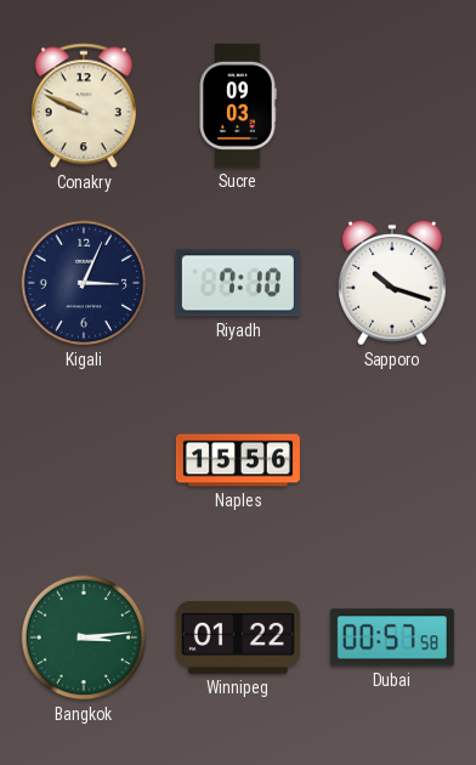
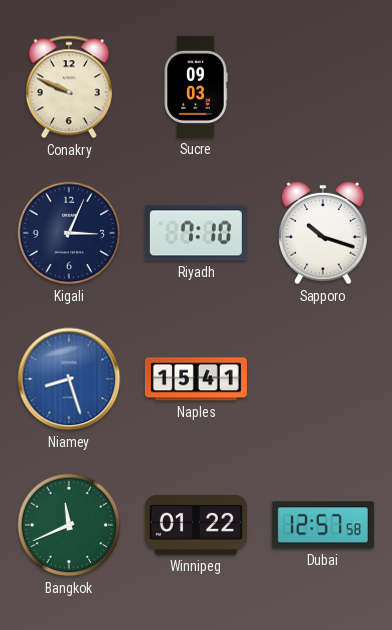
Niamey: none -> 8:27
Naples: 15:56 -> 15:41
Bangkok: 3:14 -> 11:41
Dubai: 00:57 -> 12:57
